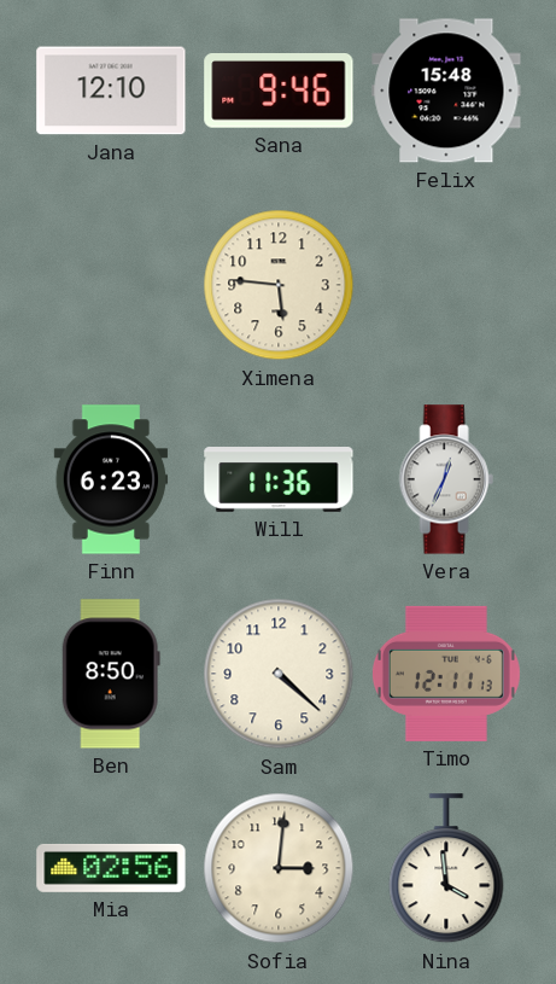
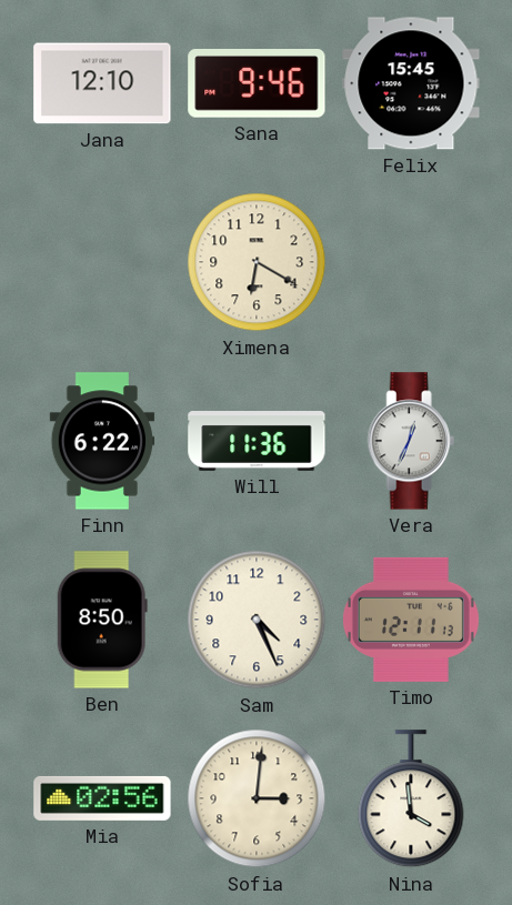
Felix: 15:48 -> 15:45
Ximena: 5:46 -> 6:20
Finn: 6:23 -> 6:22
Sam: 4:22 -> 4:26
